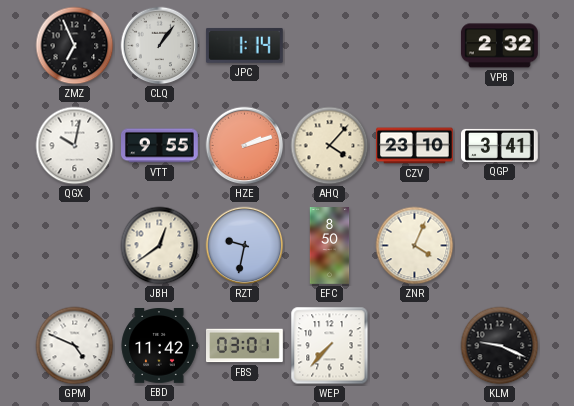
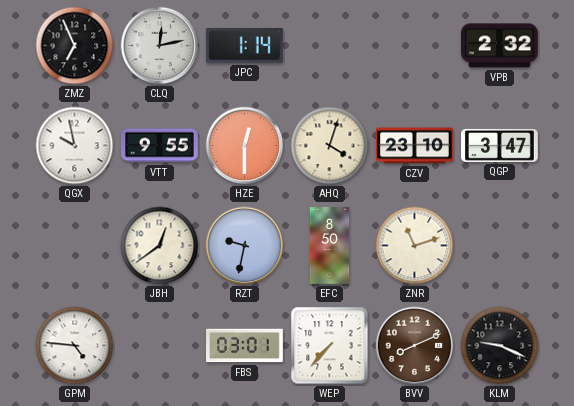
CLQ: 1:06 -> 12:13
QGX: 10:02 -> 9:58
HZE: 2:12 -> 12:30
AHQ: 4:07 -> 4:03
QGP: 3:41 -> 3:47
ZNR: 4:04 -> 11:12
GPM: 4:49 -> 4:46
EBD: 11:42 -> none
BVV: none -> 8:11
